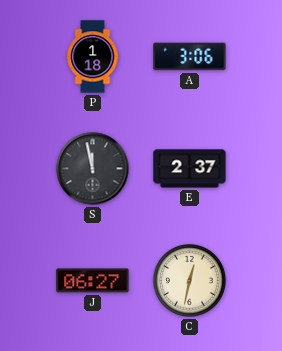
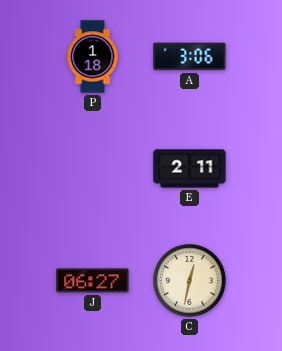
S: 11:58 -> none
E: 2:37 -> 2:11
